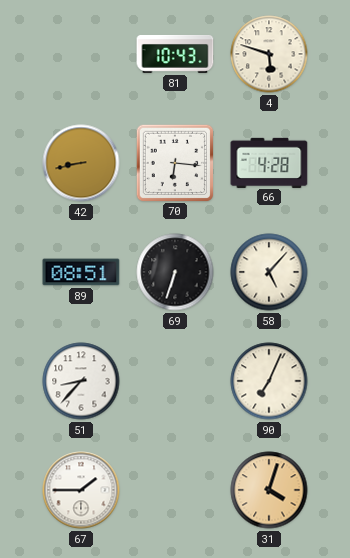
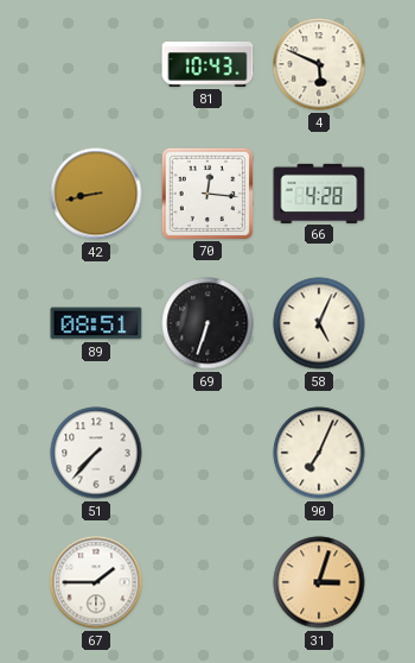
4: 5:48 -> 5:49
70: 6:16 -> 12:16
58: 5:07 -> 5:04
51: 8:37 -> 7:37
31: 4:03 -> 3:03
